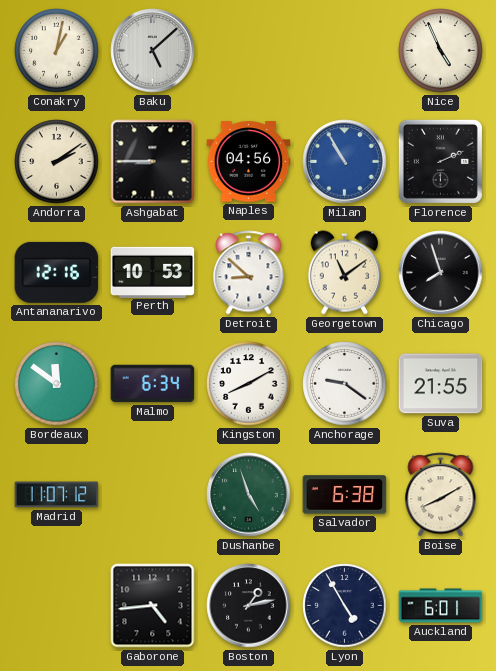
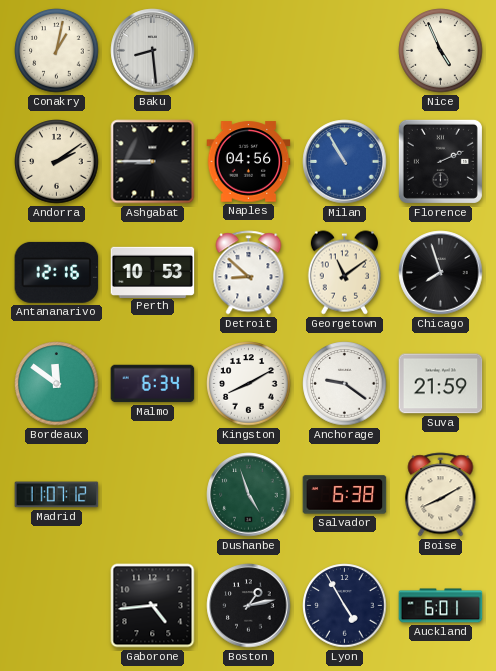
Baku: 5:08 -> 8:29
Suva: 21:55 -> 21:59
